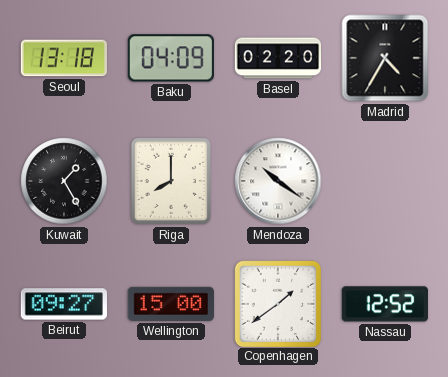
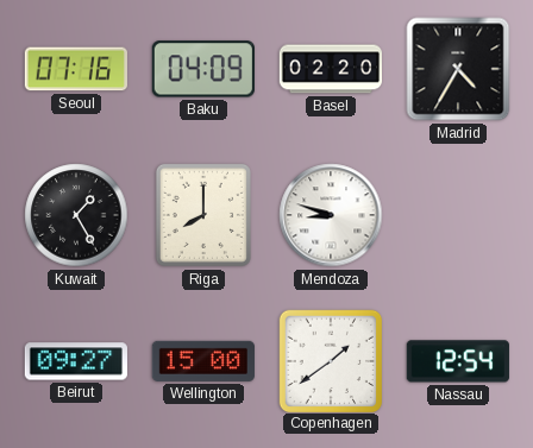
Seoul: 13:18 -> 07:16
Mendoza: 10:21 -> 8:48
Nassau: 12:52 -> 12:54
